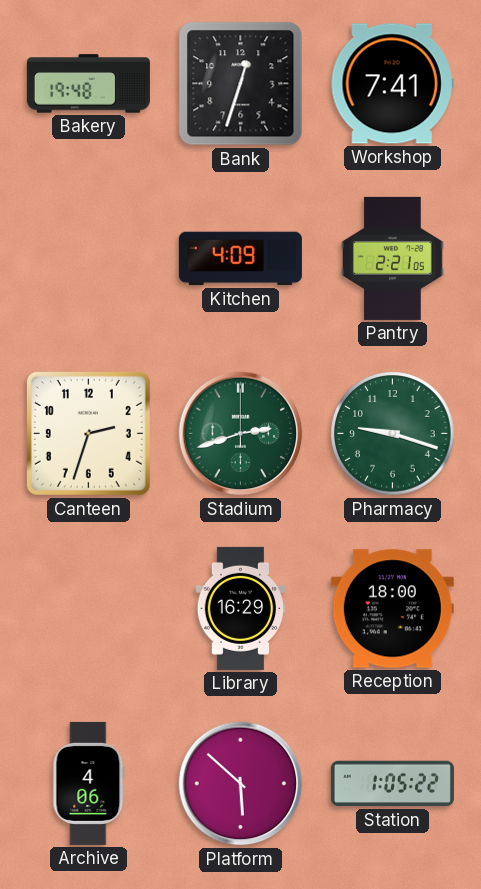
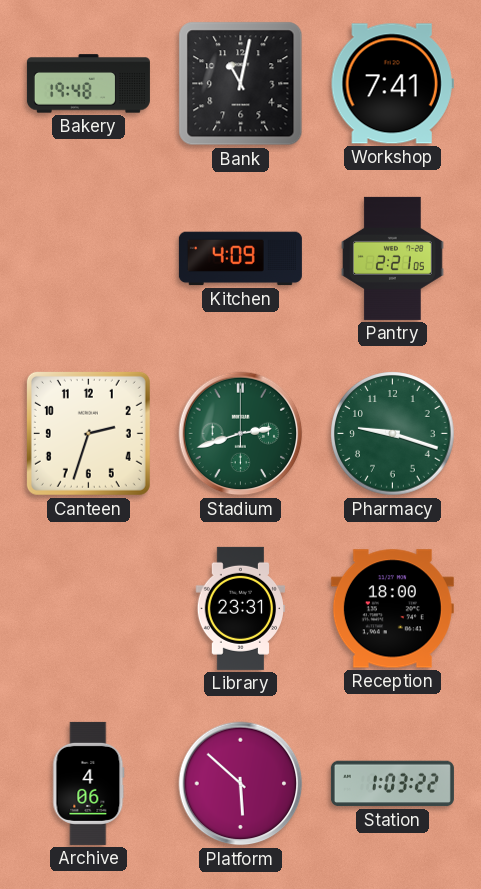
Bank: 12:33 -> 11:02
Library: 16:29 -> 23:31
Station: 1:05 -> 1:03
